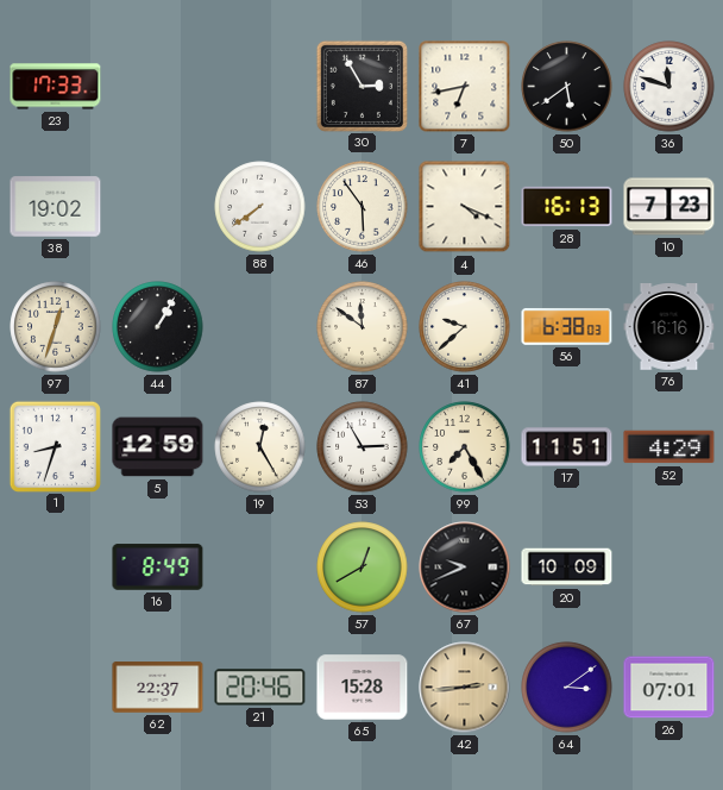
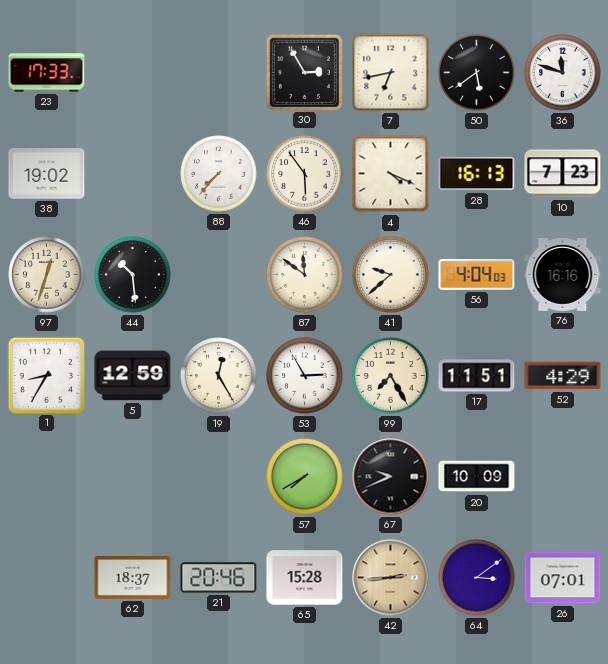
88: 7:39 -> 7:37
44: 1:05 -> 10:29
56: 6:38 -> 4:04
1: 8:33 -> 8:35
16: 8:49 -> none
57: 12:40 -> 7:40
62: 22:37 -> 18:37
